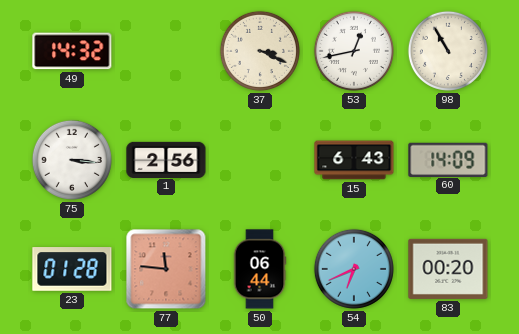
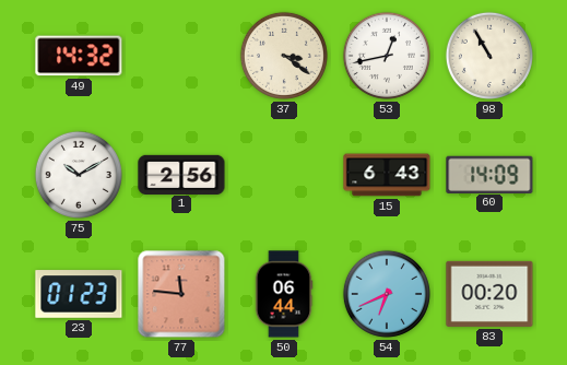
37: 3:19 -> 3:21
75: 3:16 -> 10:10
23: 01:28 -> 01:23
